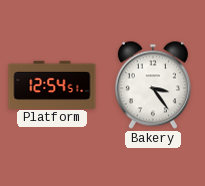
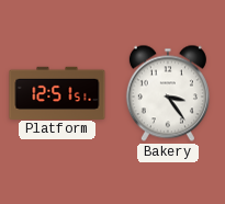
Platform: 12:54 -> 12:51
